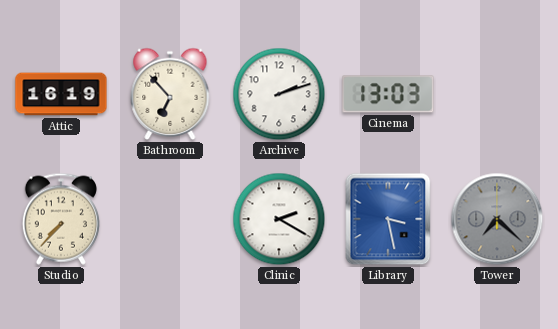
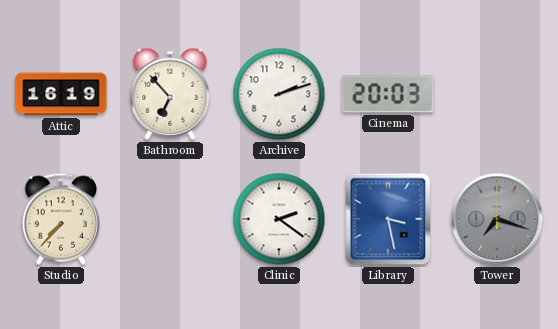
Cinema: 13:03 -> 20:03
Clinic: 2:20 -> 2:21
Tower: 7:22 -> 7:18
